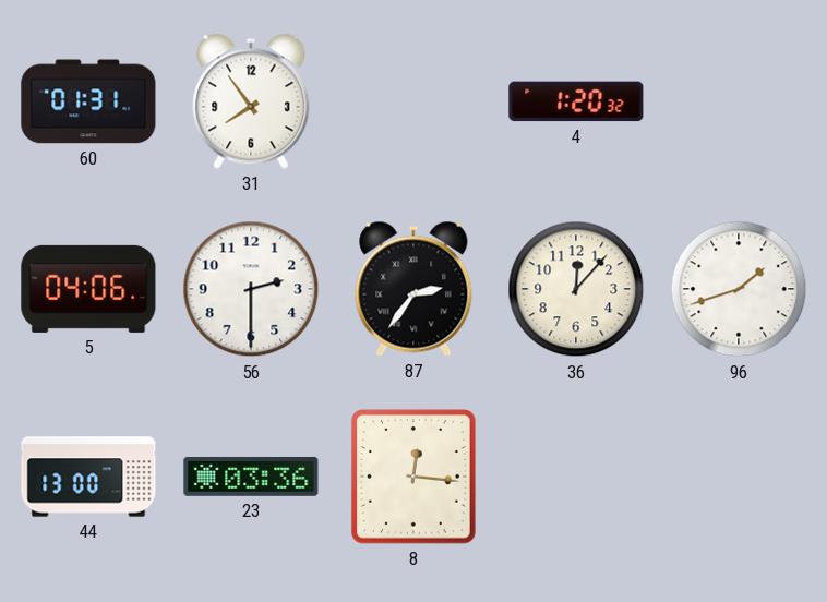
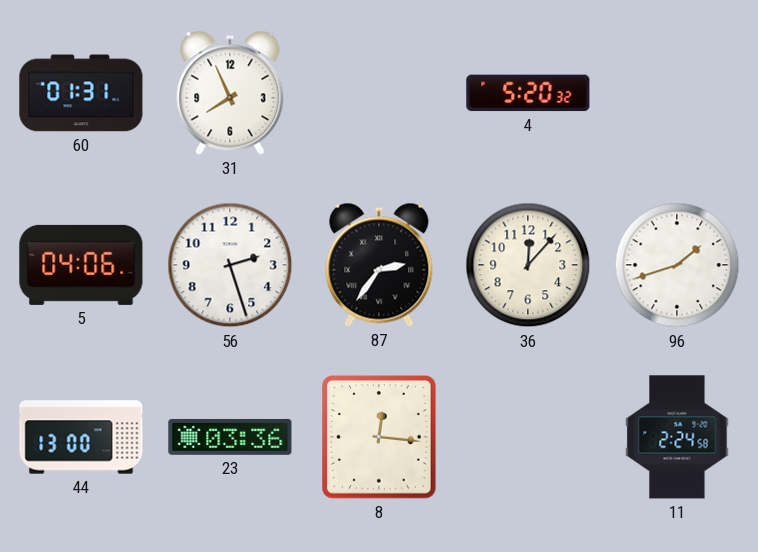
31: 7:54 -> 7:56
4: 1:20 -> 5:20
56: 2:30 -> 2:27
11: none -> 2:24
